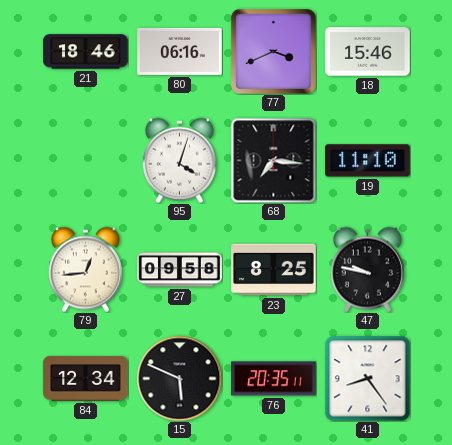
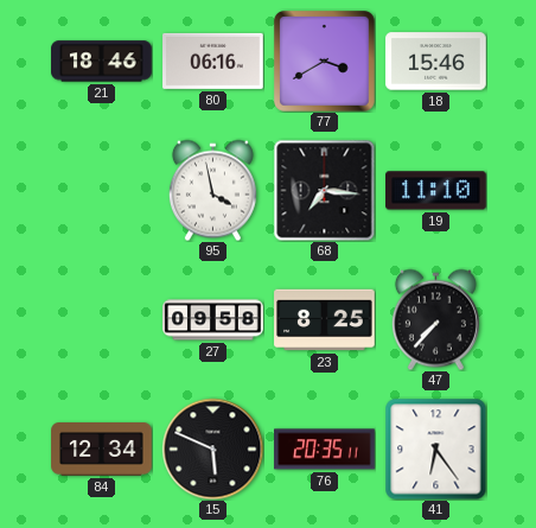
77: 3:41 -> 3:40
95: 4:03 -> 3:58
79: 12:44 -> none
47: 9:47 -> 7:37
41: 8:24 -> 6:24
